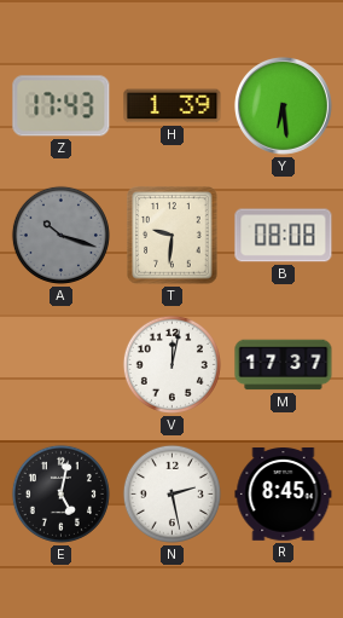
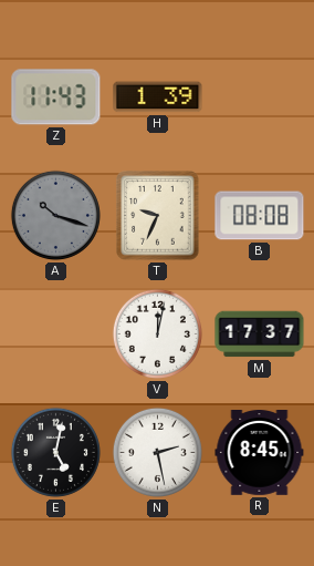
Z: 17:43 -> 11:43
Y: 6:29 -> none
T: 9:31 -> 9:34
